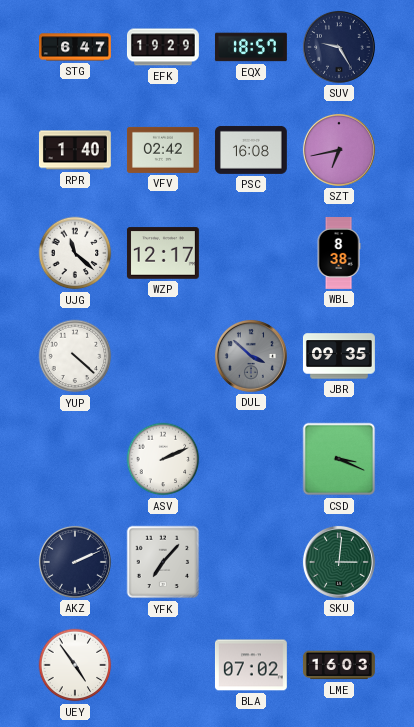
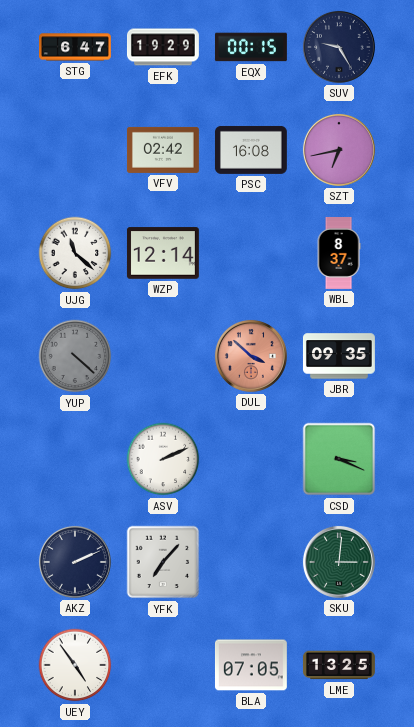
EQX: 18:57 -> 00:15
RPR: 1:40 -> none
WZP: 12:17 -> 12:14
WBL: 8:38 -> 8:37
YUP dial: white -> grey
DUL dial: grey -> salmon
BLA: 07:02 -> 07:05
LME: 16:03 -> 13:25
